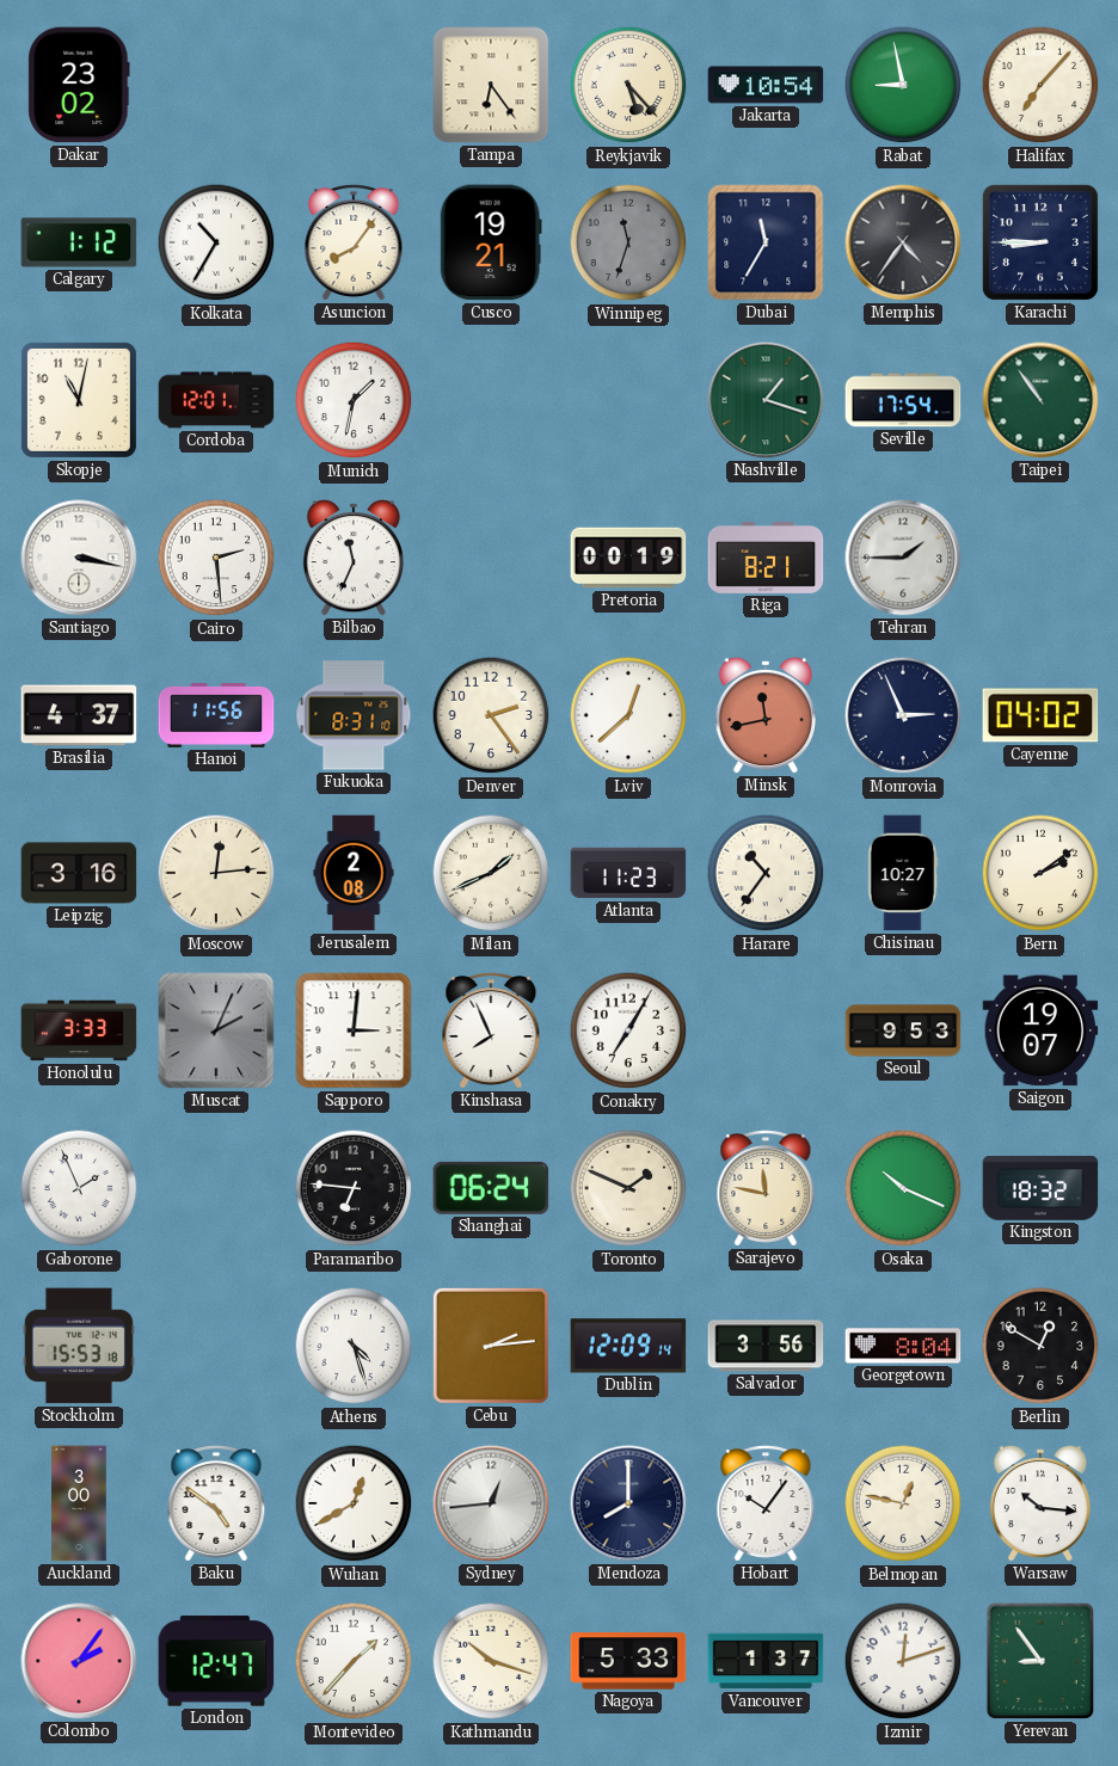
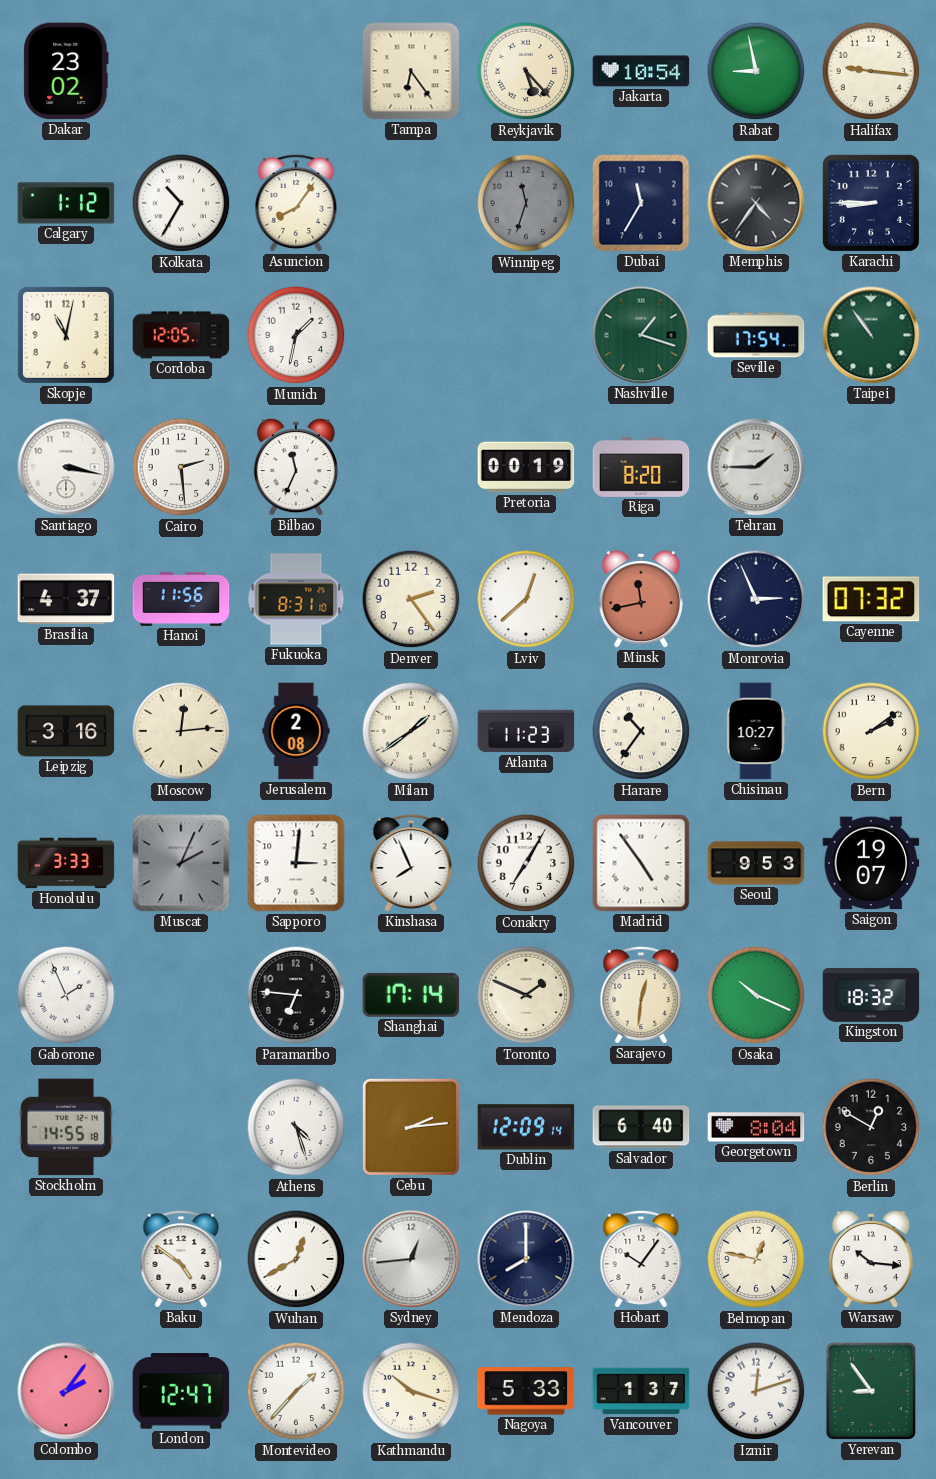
Halifax: 7:07 -> 9:16
Cusco: 19:21 -> none
Cordoba: 12:01 -> 12:05
Riga: 8:21 -> 8:20
Cayenne: 04:02 -> 07:32
Milan: 1:41 -> 1:39
Madrid: none -> 4:54
Shanghai: 06:24 -> 17:14
Sarajevo: 11:47 -> 12:31
Stockholm: 15:53 -> 14:55
Salvador: 3:56 -> 6:40
Auckland: 3:00 -> none
